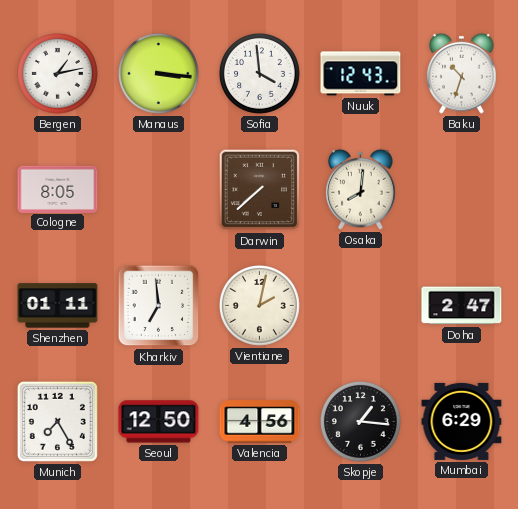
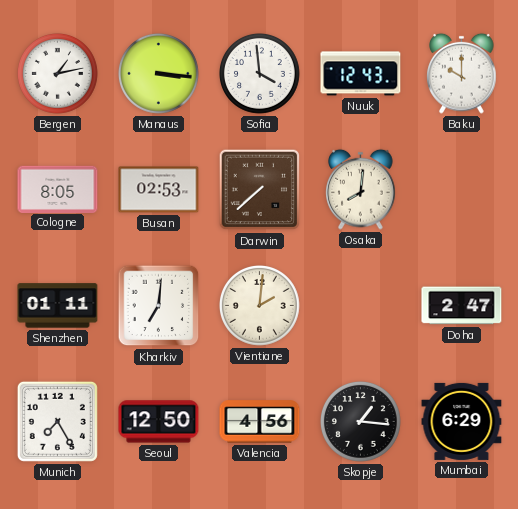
Baku: 10:33 -> 10:00
Busan: none -> 02:53
Kharkiv: 6:59 -> 7:01
Vientiane: 2:02 -> 2:01
